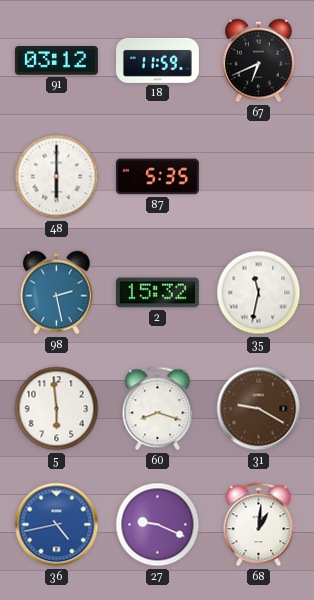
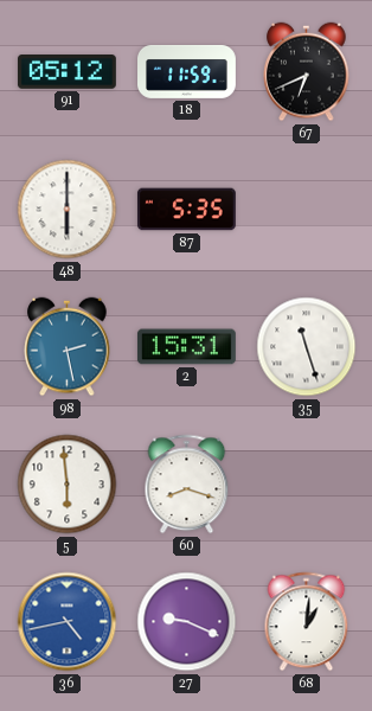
91: 03:12 -> 05:12
2: 15:32 -> 15:31
35: 11:32 -> 11:27
31: 9:20 -> none
